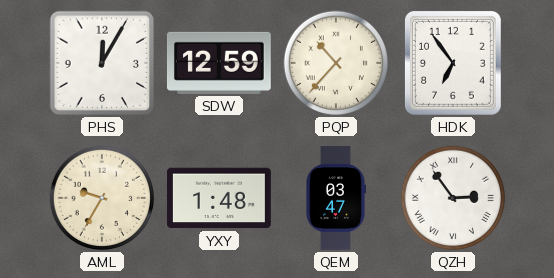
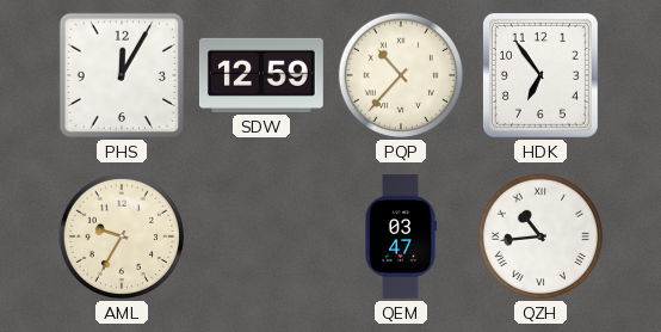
YXY: 1:48 -> none
QZH: 2:54 -> 10:44
